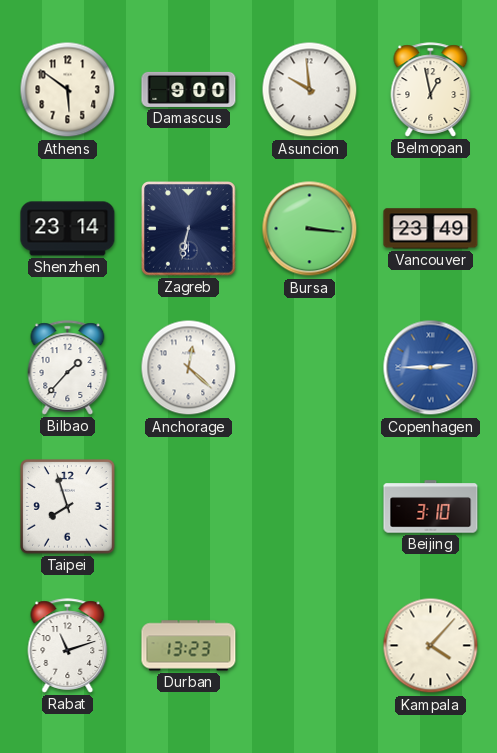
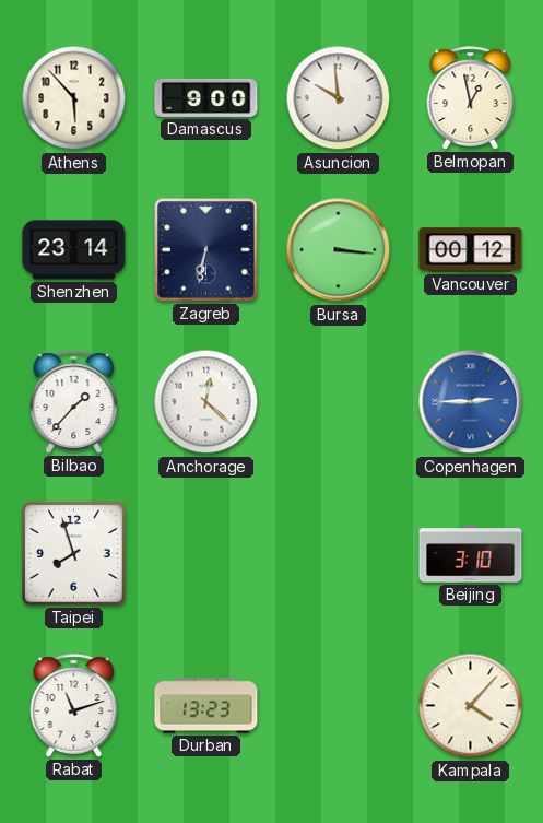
Athens: 5:51 -> 5:53
Vancouver: 23:49 -> 00:12
